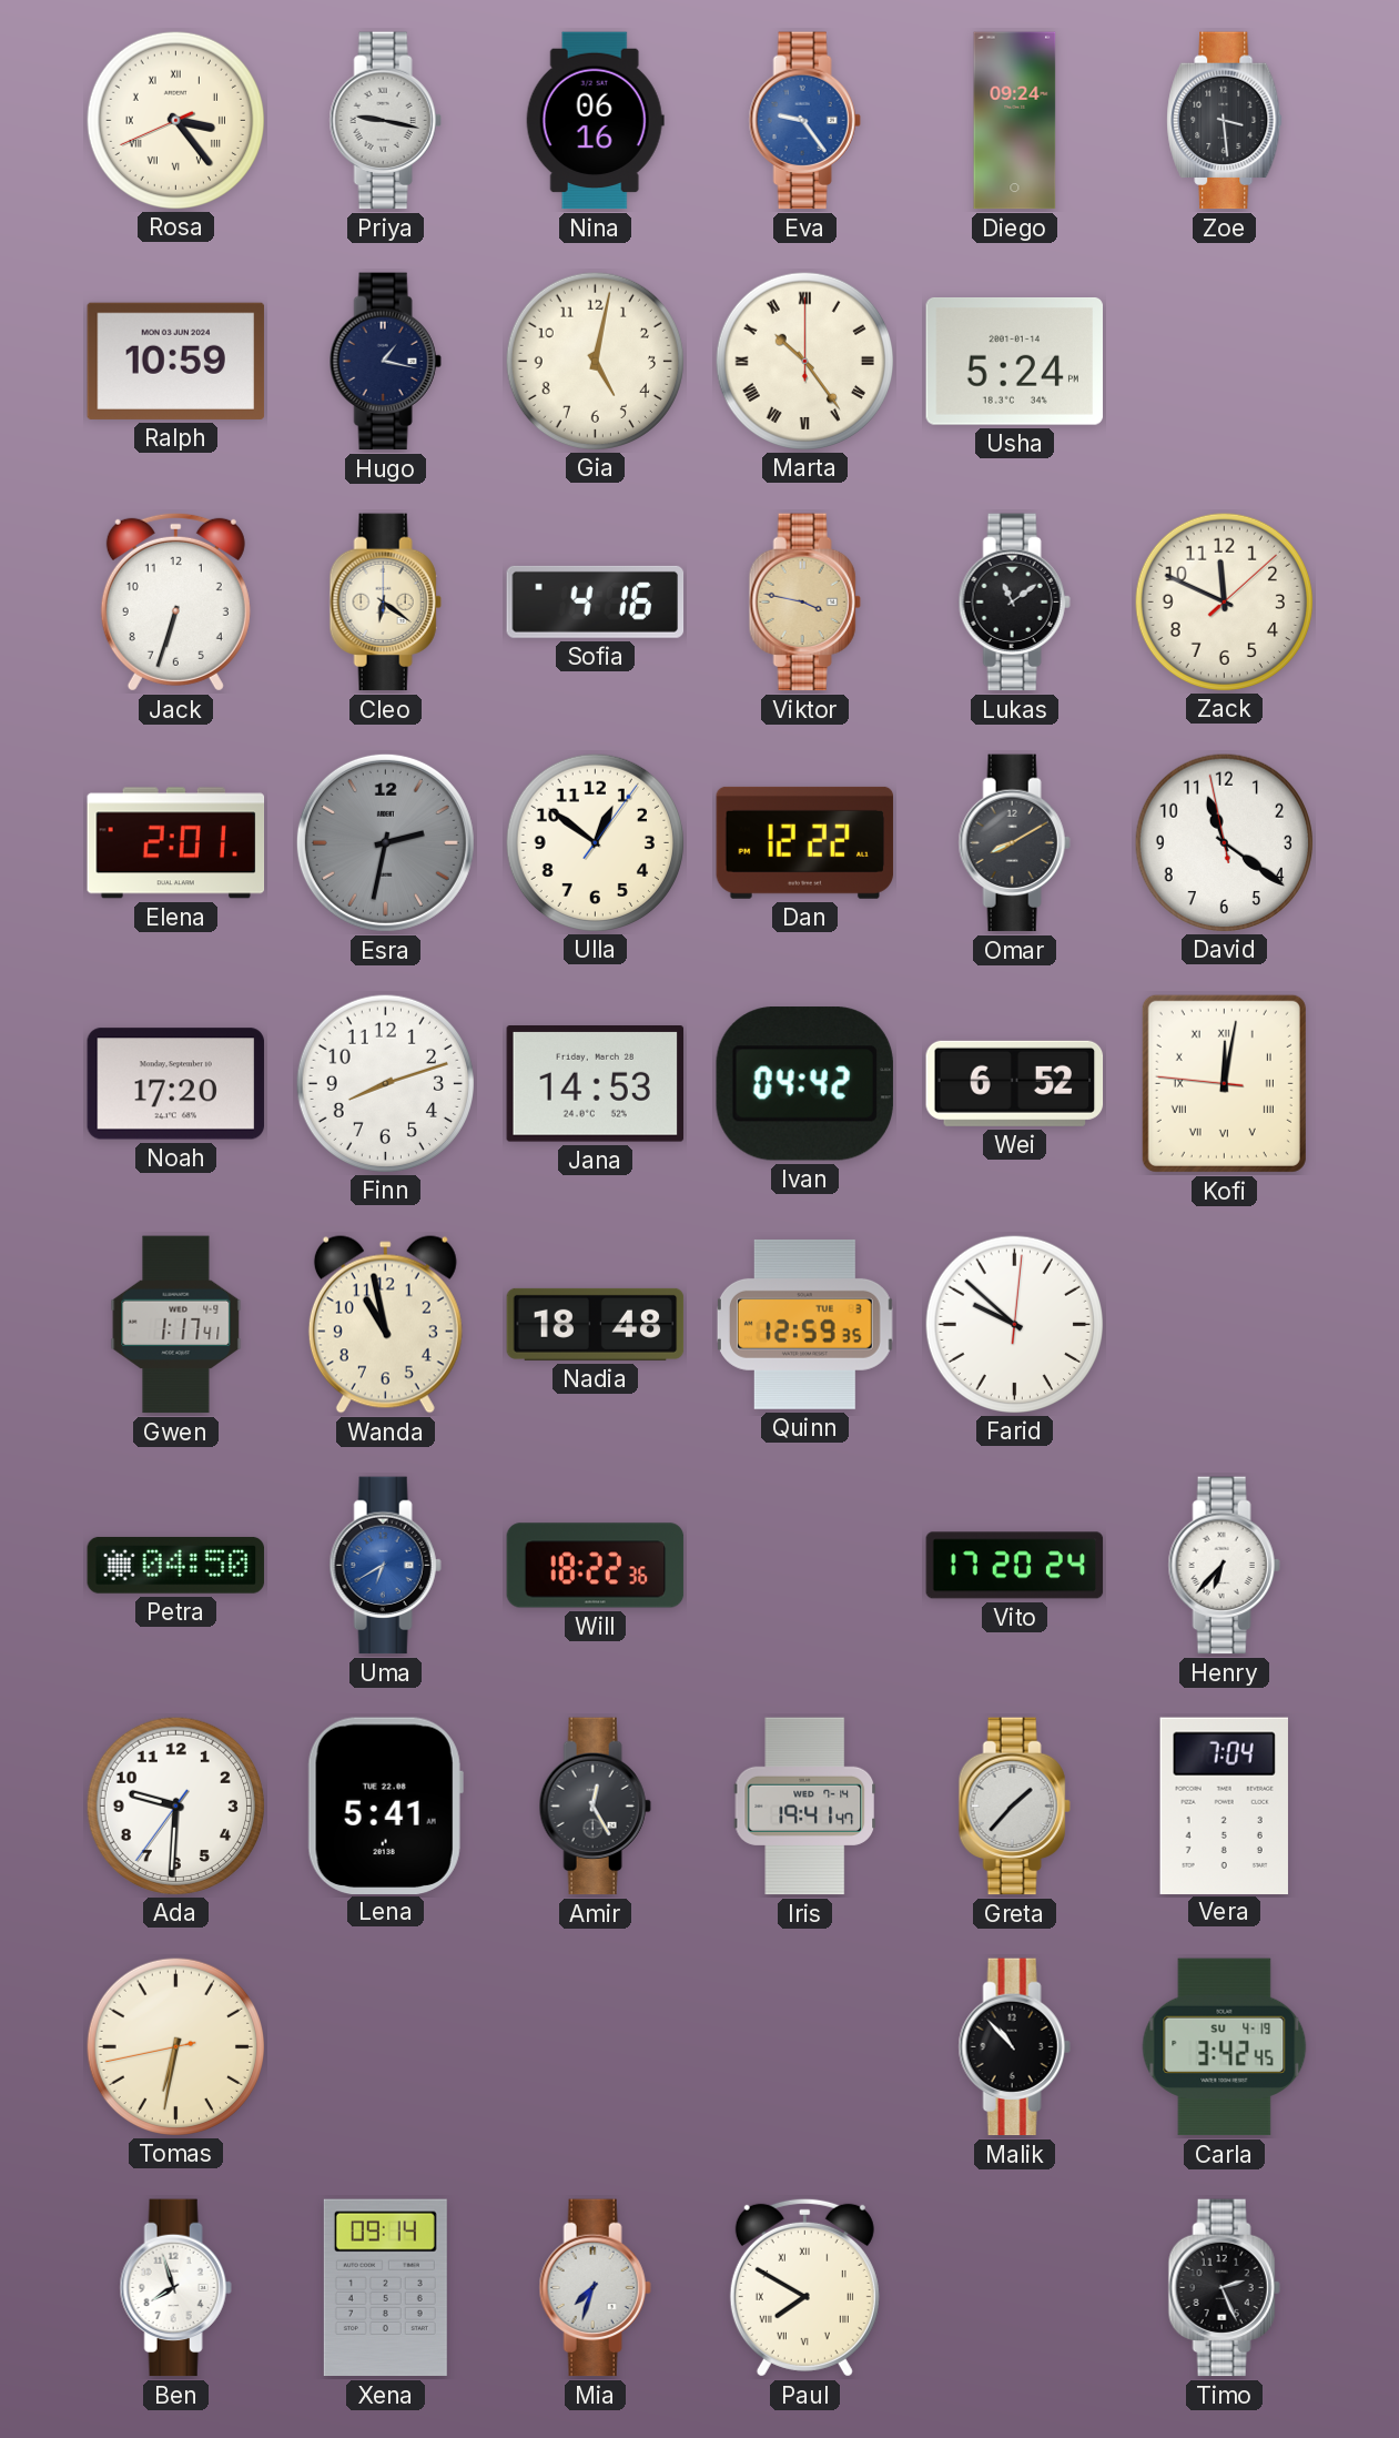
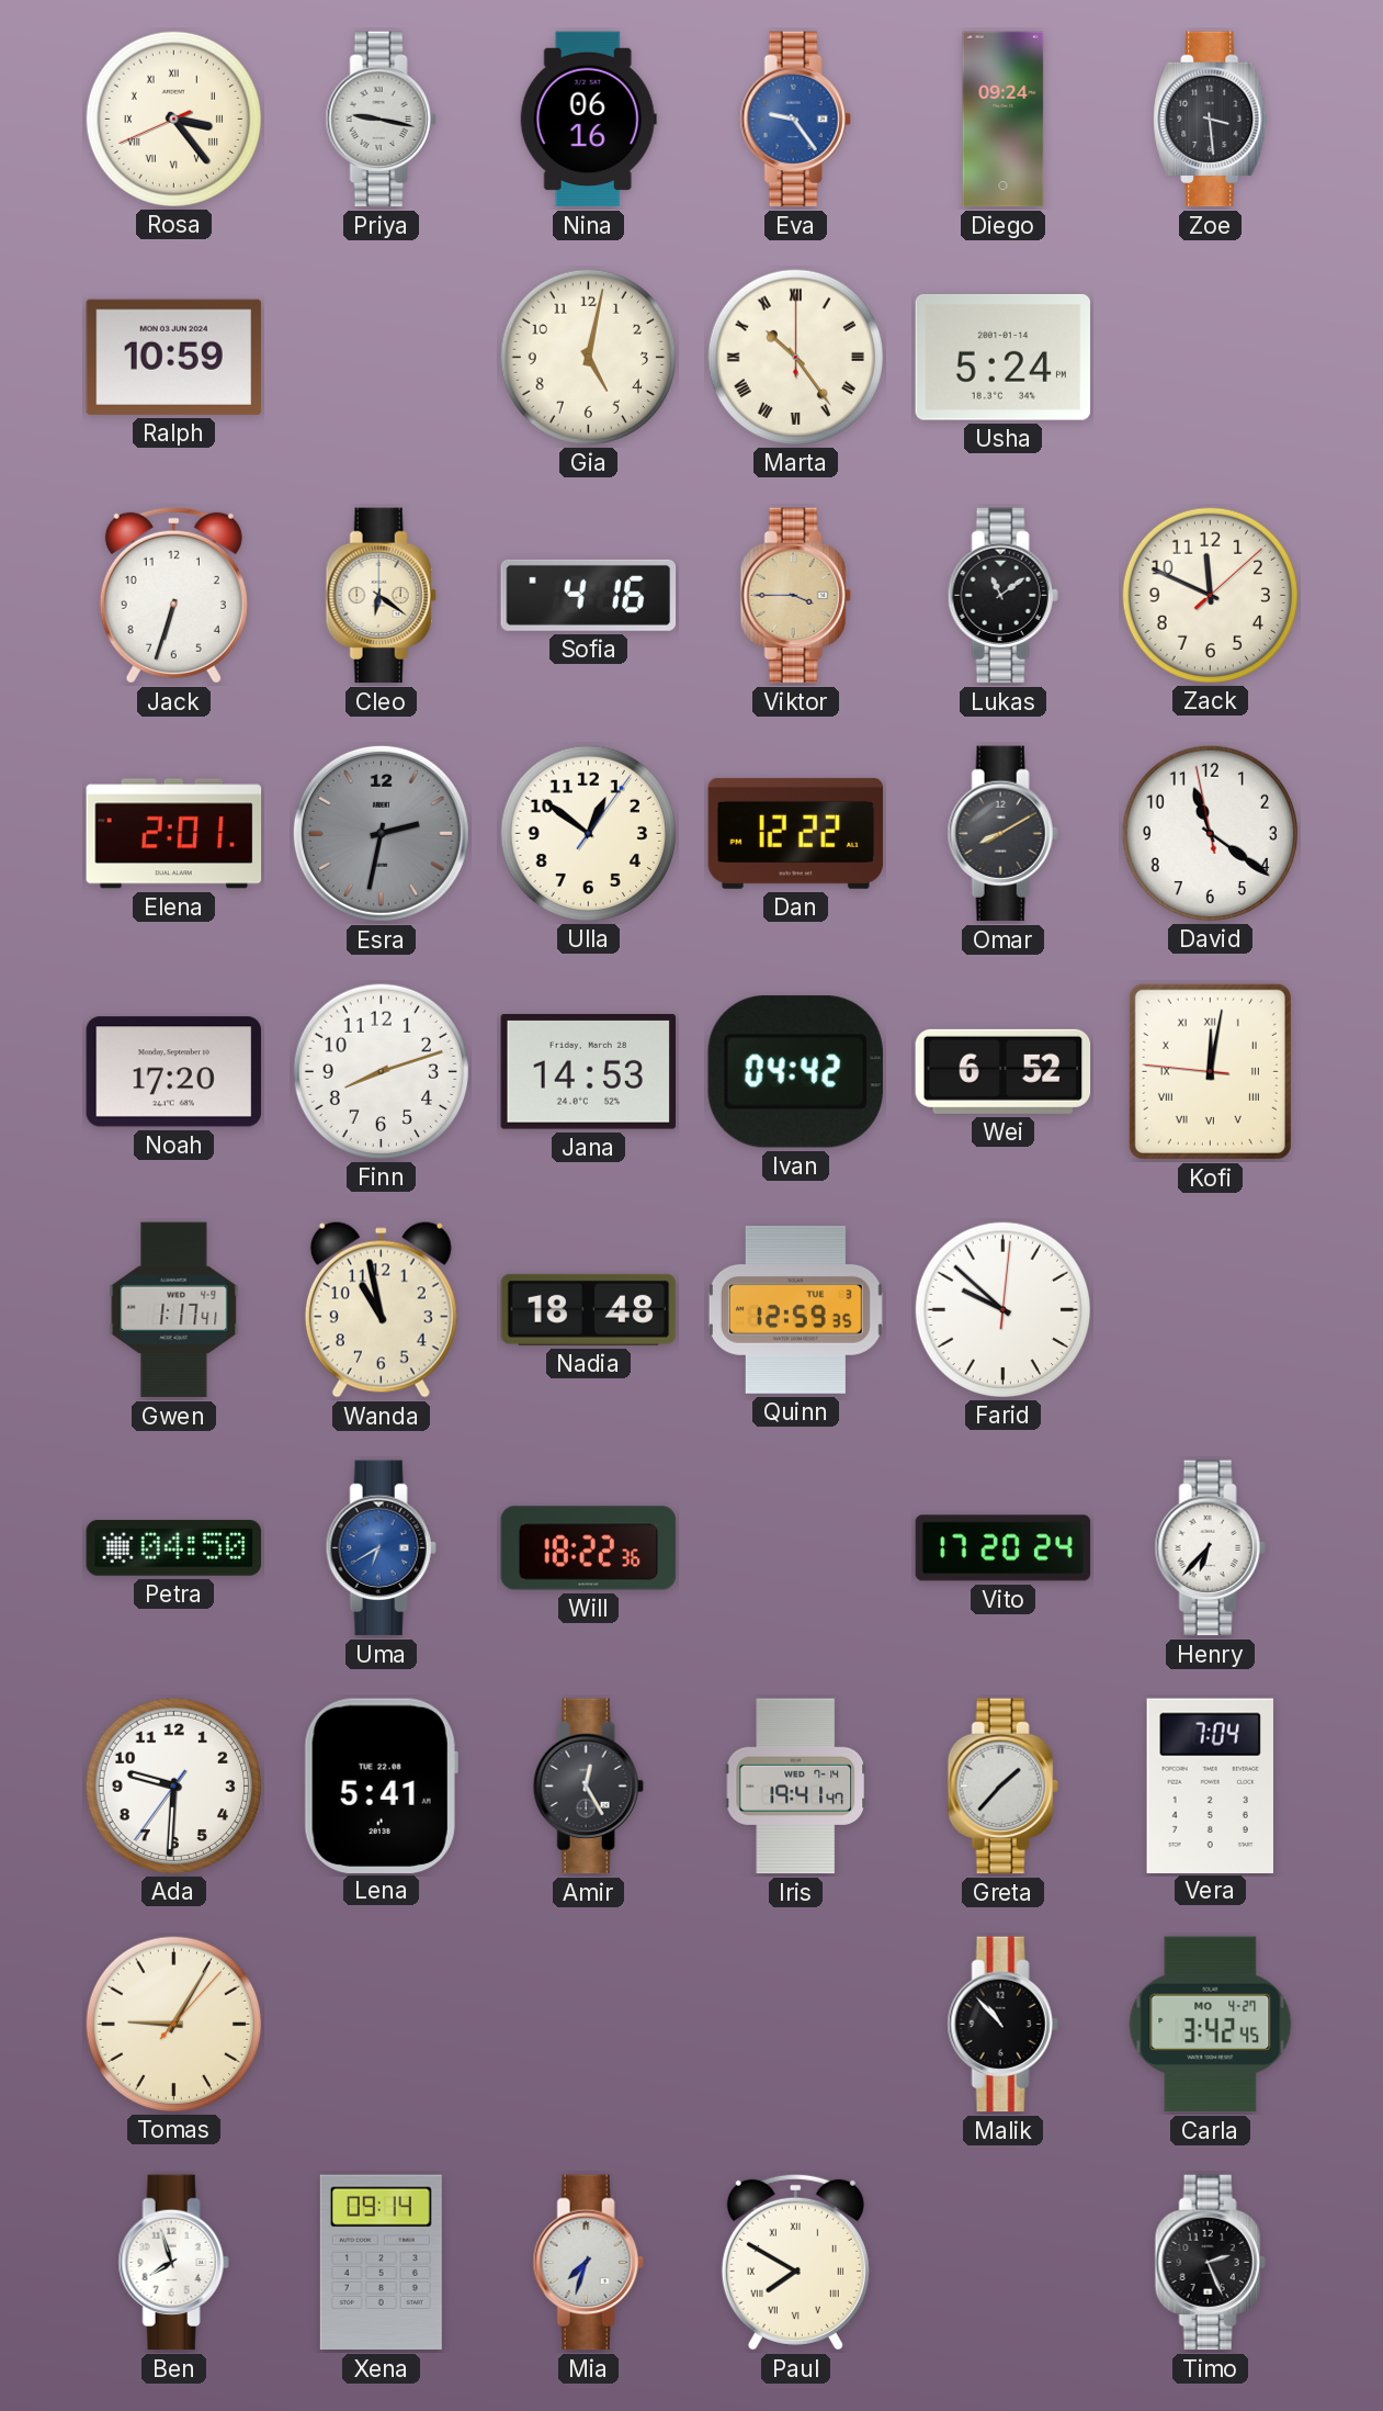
Hugo: 1:17 -> none
Viktor: 3:47 -> 3:45
Tomas: 6:31 -> 9:05
Carla date: SU 4-19 -> MO 4-27
